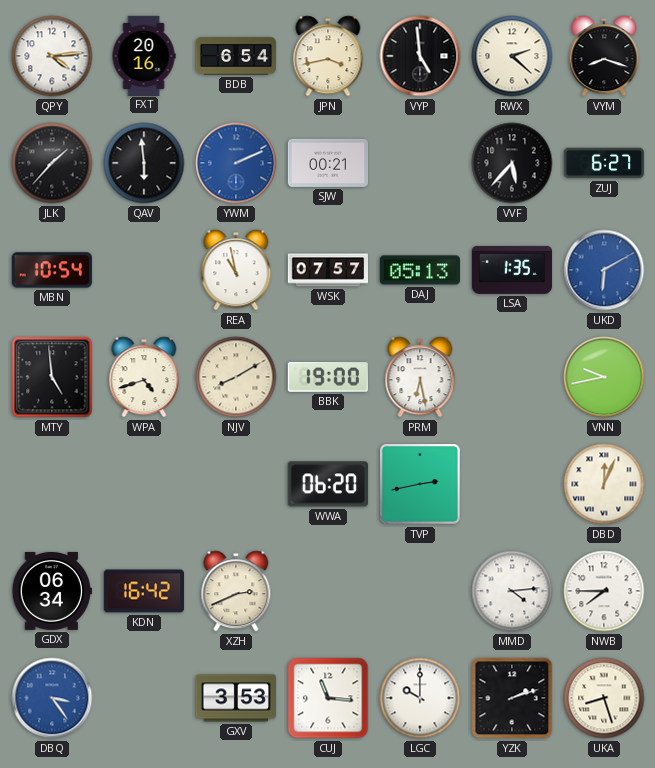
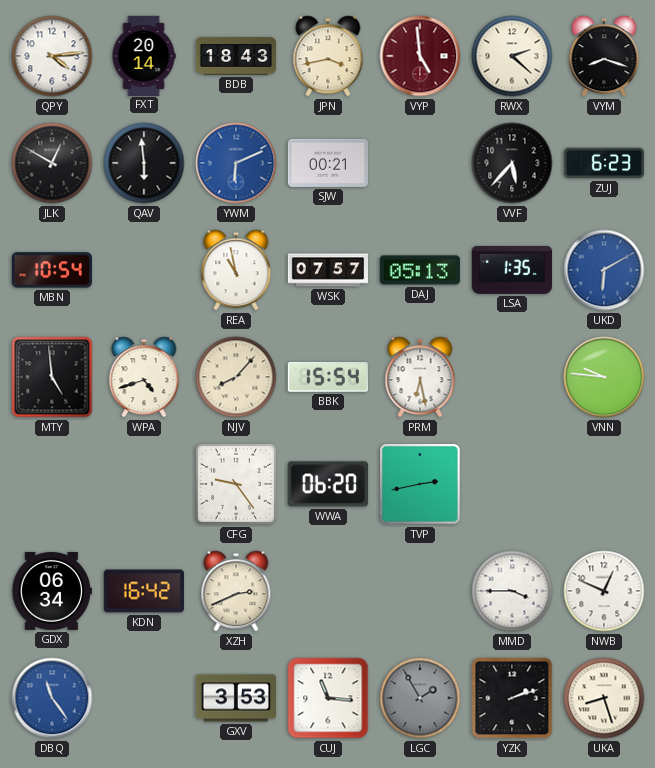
FXT: 20:16 -> 20:14
BDB: 6:54 -> 18:43
VYP dial: black -> burgundy
JLK: 1:37 -> 12:50
YWM: 2:11 -> 6:11
ZUJ: 6:27 -> 6:23
NJV: 8:10 -> 8:07
BBK: 19:00 -> 15:54
VNN: 9:43 -> 9:46
CFG: none -> 9:24
DBD: 12:04 -> none
MMD: 4:14 -> 3:45
NWB: 7:45 -> 12:49
DBQ: 3:24 -> 11:24
LGC: 10:00 -> 1:55
LGC dial: white -> grey
